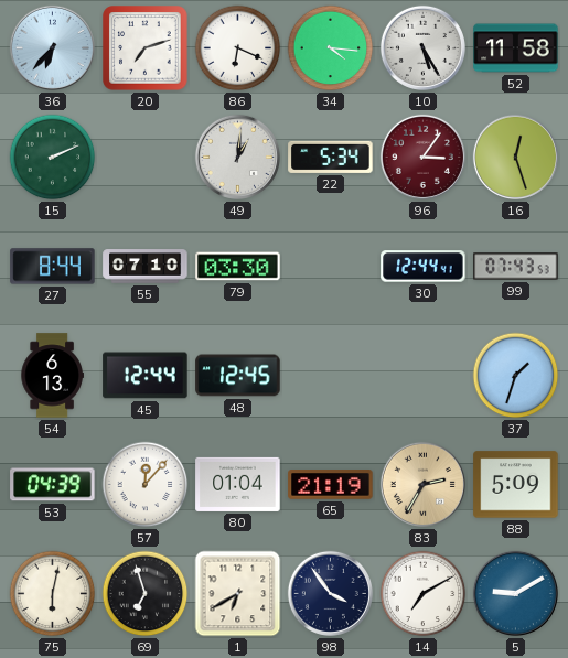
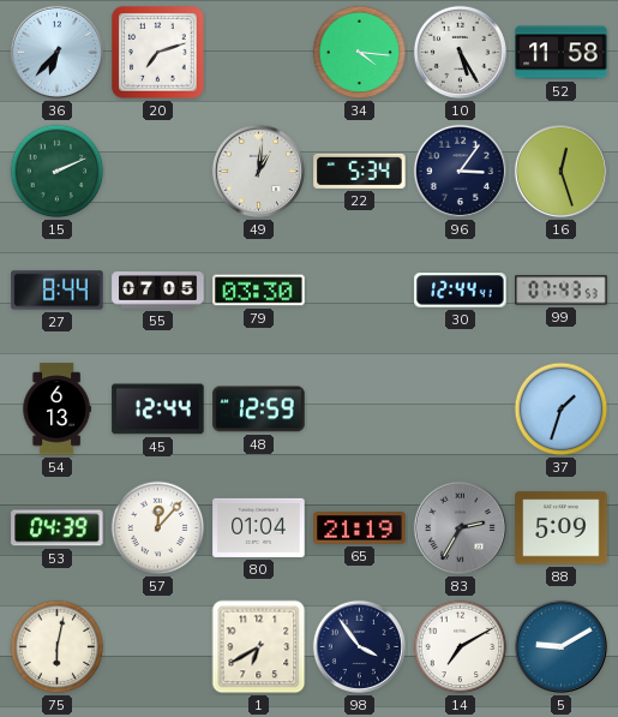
86: 6:19 -> none
96 dial: burgundy -> navy
55: 07:10 -> 07:05
48: 12:45 -> 12:59
83 dial: champagne -> grey
69: 6:57 -> none
